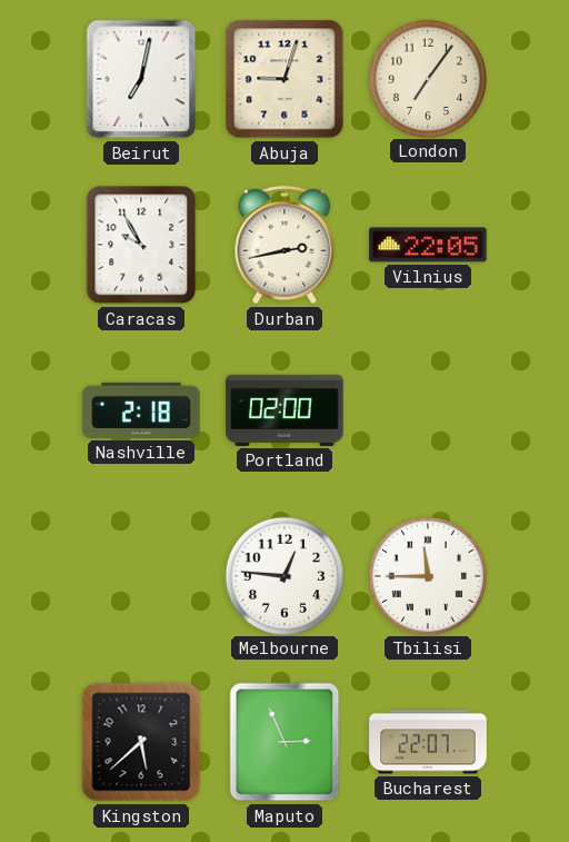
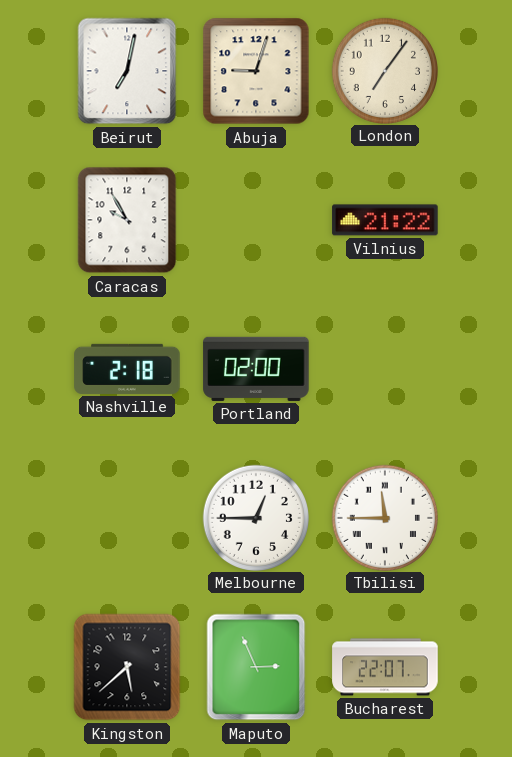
Durban: 2:43 -> none
Vilnius: 22:05 -> 21:22
Melbourne: 12:46 -> 12:45
